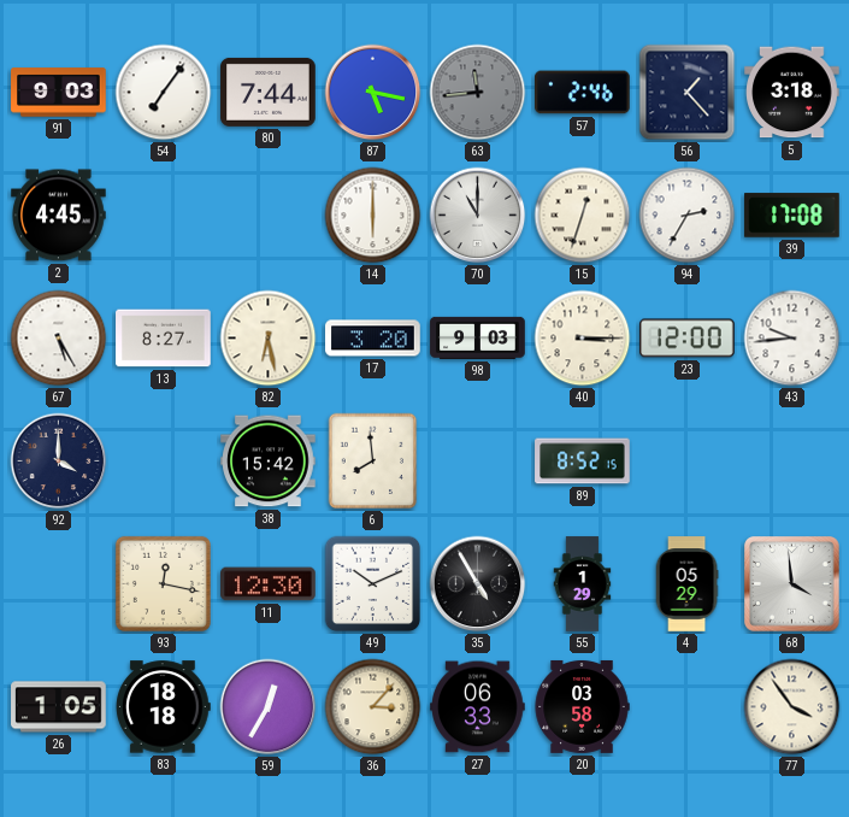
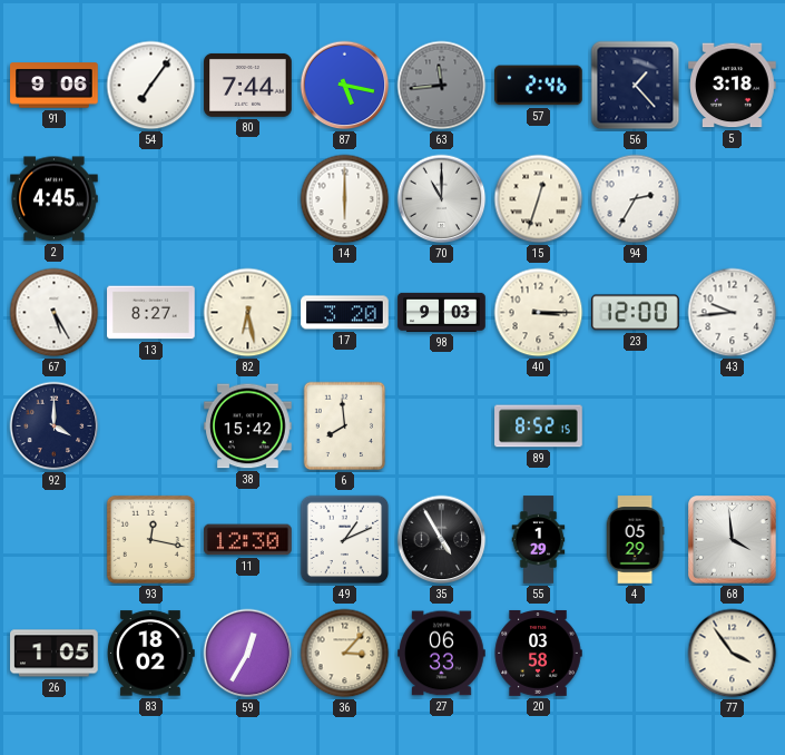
91: 9:03 -> 9:06
39: 17:08 -> none
49: 10:11 -> 1:11
83: 18:18 -> 18:02
